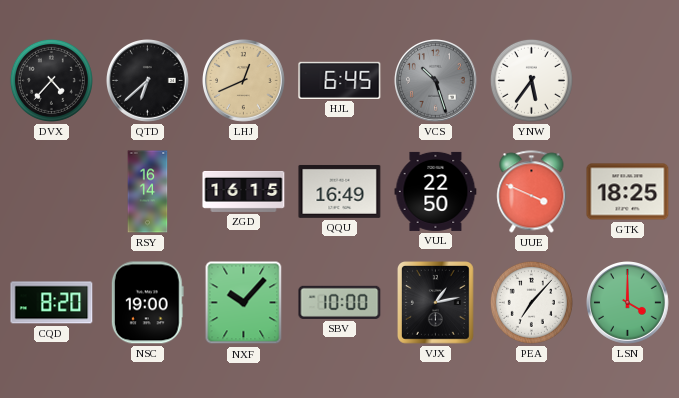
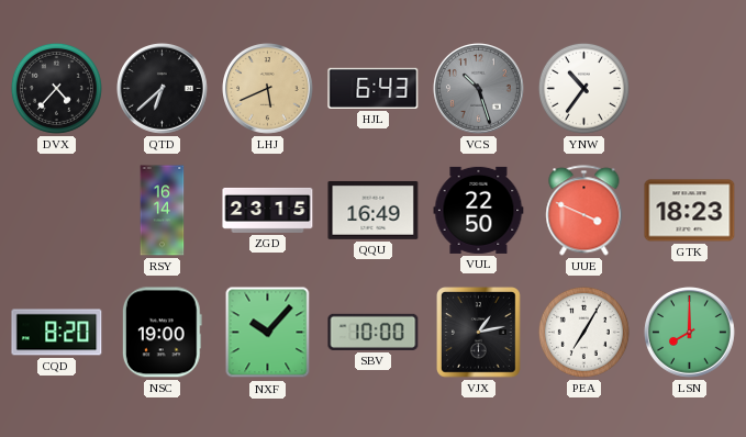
LHJ: 12:41 -> 5:41
HJL: 6:45 -> 6:43
YNW: 5:36 -> 10:36
ZGD: 16:15 -> 23:15
GTK: 18:25 -> 18:23
PEA: 7:07 -> 7:05
LSN: 4:00 -> 8:00
